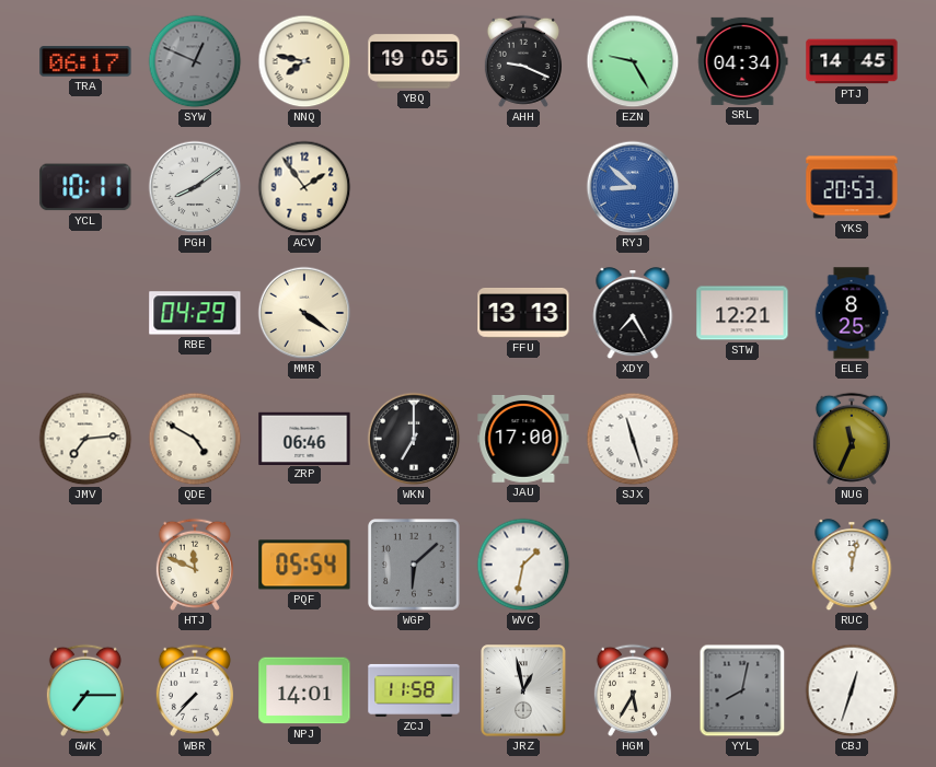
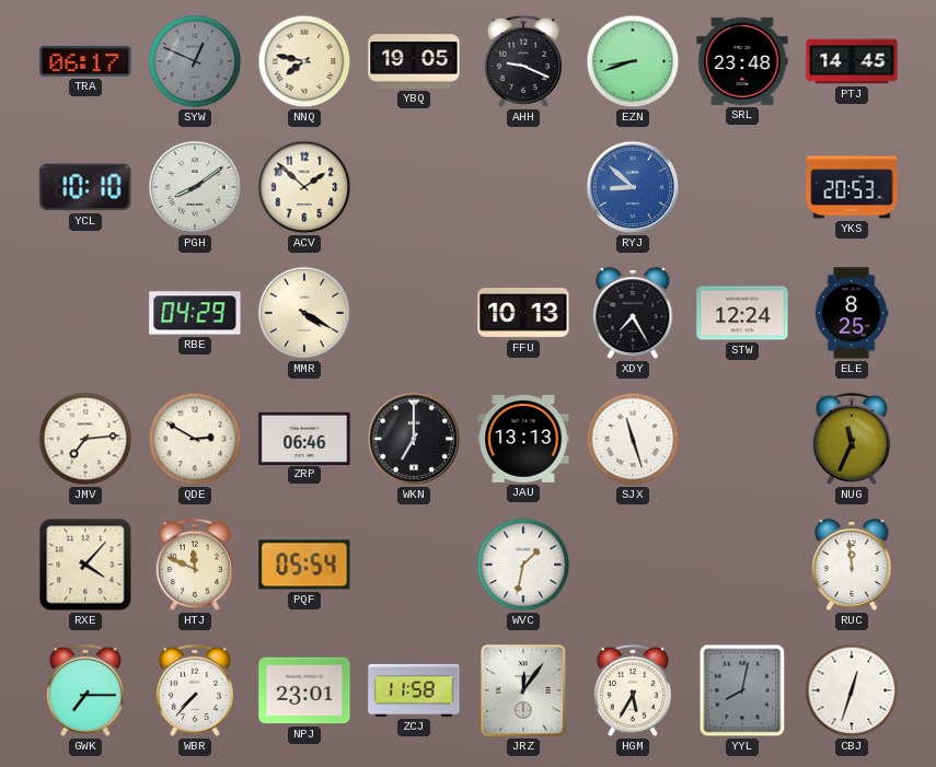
EZN: 9:25 -> 8:42
SRL: 04:34 -> 23:48
YCL: 10:11 -> 10:10
ACV: 1:54 -> 1:52
MMR: 4:21 -> 4:20
FFU: 13:13 -> 10:13
STW: 12:21 -> 12:24
QDE: 4:50 -> 2:50
JAU: 17:00 -> 13:13
RXE: none -> 4:07
WGP: 6:08 -> none
RUC: 12:02 -> 11:59
NPJ: 14:01 -> 23:01
JRZ: 12:58 -> 12:06
